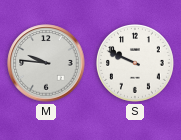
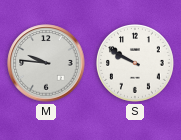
S: 9:49 -> 9:50
